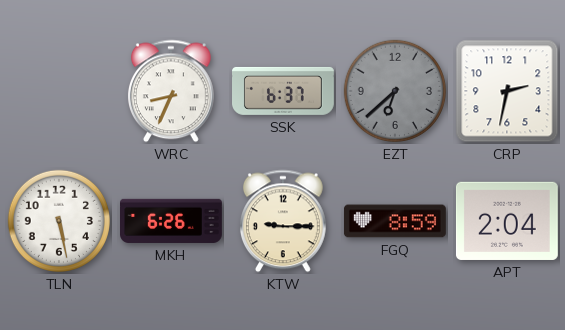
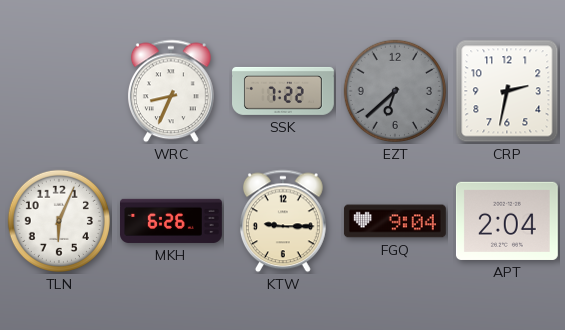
SSK: 6:37 -> 7:22
TLN: 5:28 -> 6:04
FGQ: 8:59 -> 9:04
